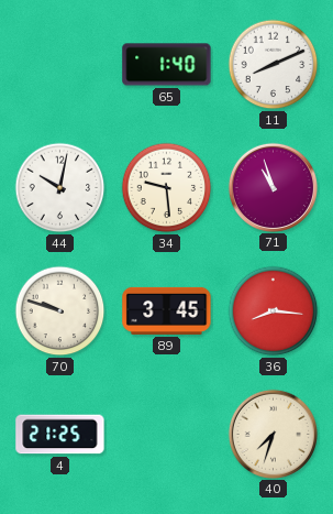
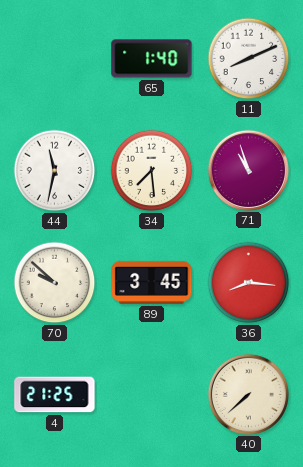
44: 10:02 -> 11:32
34: 9:29 -> 7:29
70: 9:48 -> 9:52
40: 7:33 -> 7:38
